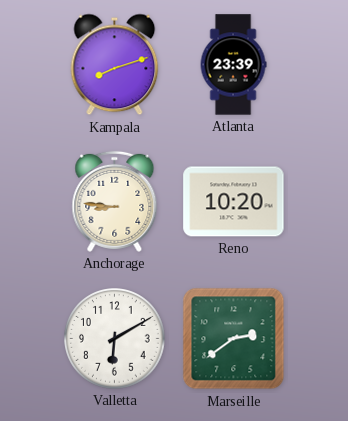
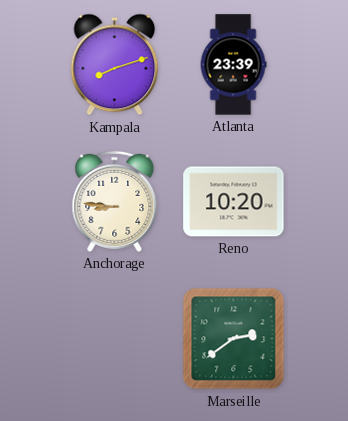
Valletta: 6:10 -> none
